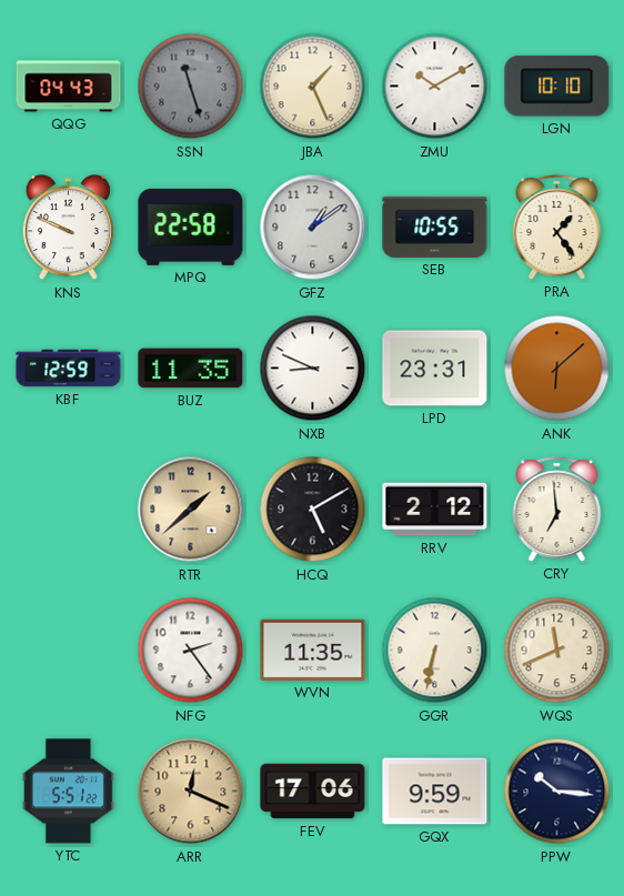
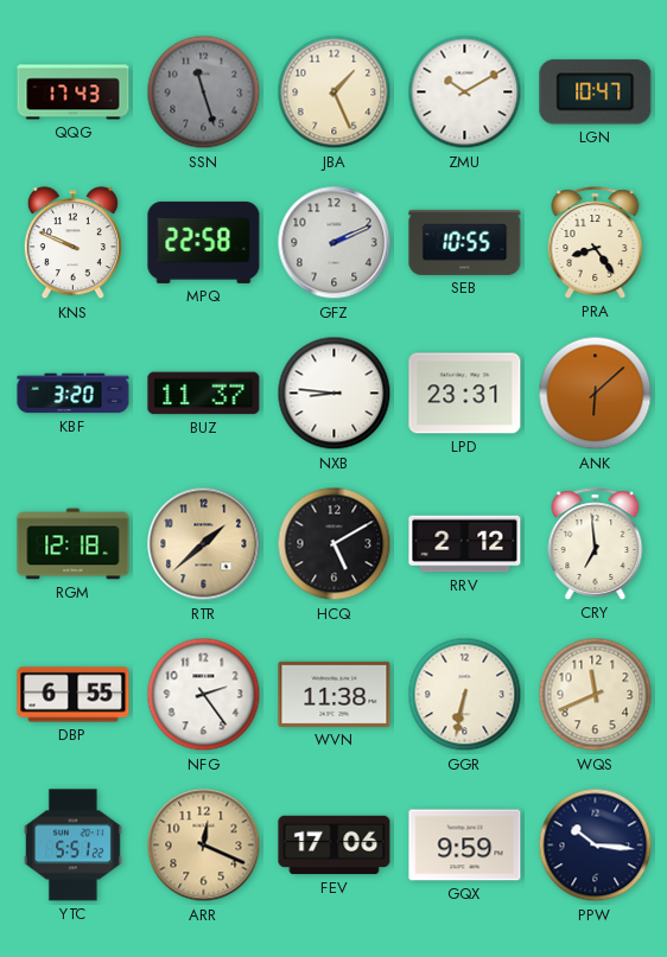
QQG: 04:43 -> 17:43
LGN: 10:10 -> 10:47
GFZ: 1:09 -> 2:11
PRA: 1:24 -> 8:24
KBF: 12:59 -> 3:20
BUZ: 11:35 -> 11:37
NXB: 8:49 -> 8:46
RGM: none -> 12:18
DBP: none -> 6:55
WVN: 11:35 -> 11:38
